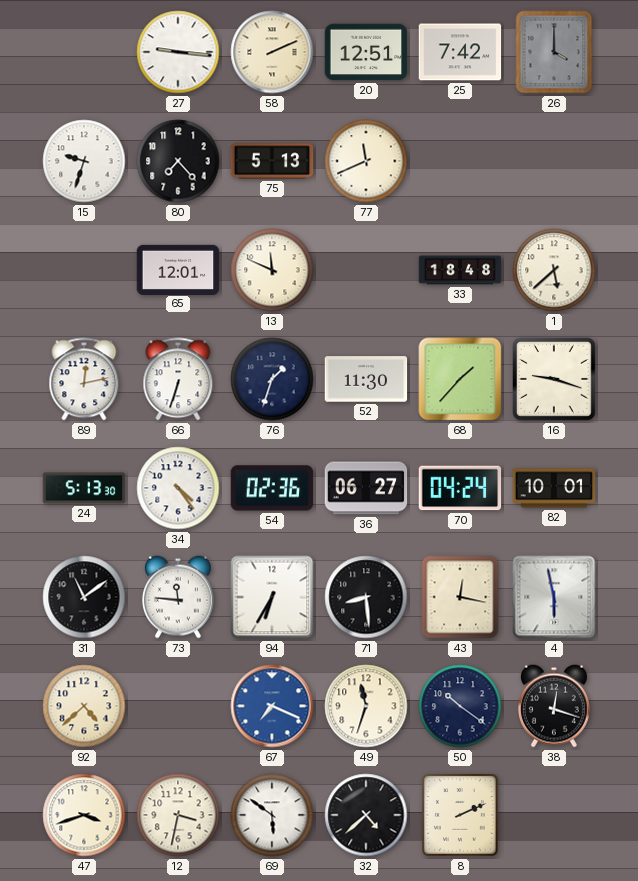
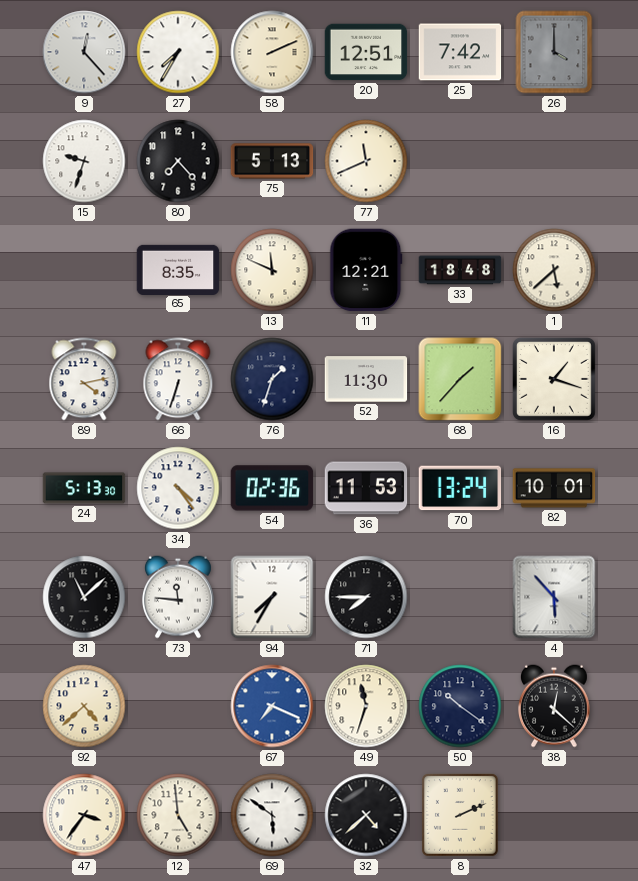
9: none -> 12:23
27: 9:16 -> 7:35
65: 12:01 -> 8:35
11: none -> 12:21
89: 12:13 -> 4:13
16: 9:18 -> 1:18
36: 06:27 -> 11:53
70: 04:24 -> 13:24
31: 11:09 -> 11:08
94: 6:35 -> 7:35
71: 8:29 -> 7:45
43: 12:17 -> none
4: 5:58 -> 5:53
38: 12:18 -> 12:22
47: 3:42 -> 3:36
12: 3:32 -> 4:59
